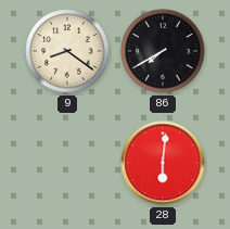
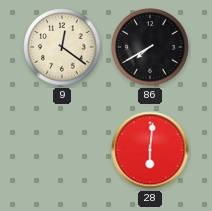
9: 8:21 -> 12:21
